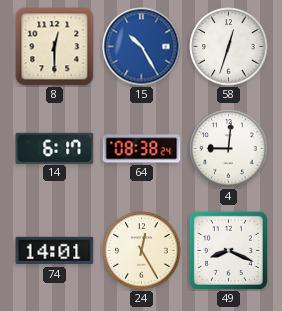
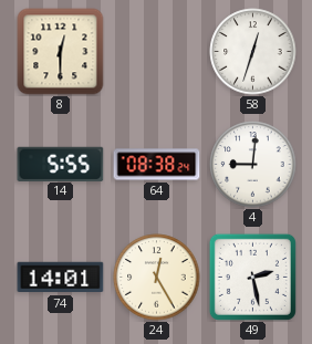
15: 10:25 -> none
14: 6:17 -> 5:55
49: 8:19 -> 2:28
